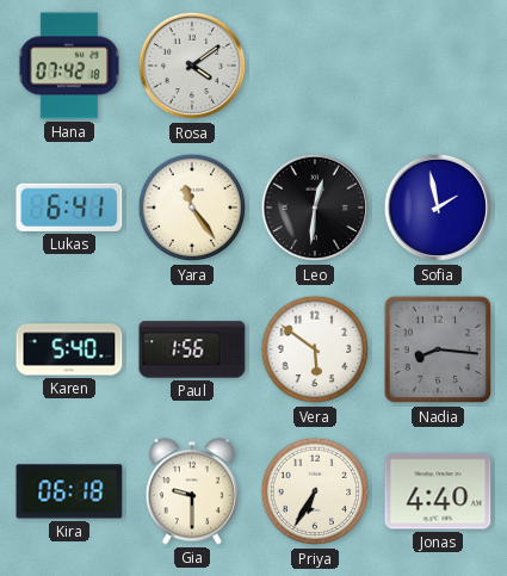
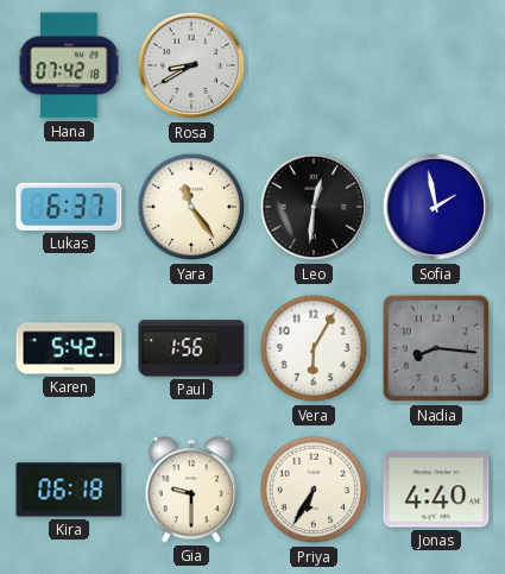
Rosa: 4:09 -> 8:40
Lukas: 6:41 -> 6:37
Karen: 5:40 -> 5:42
Vera: 5:51 -> 6:05
